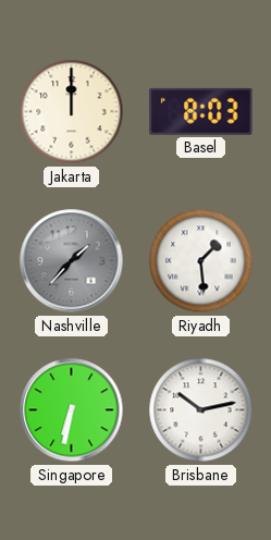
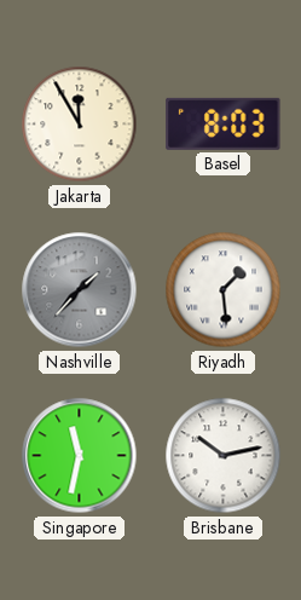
Jakarta: 12:00 -> 11:55
Singapore: 6:32 -> 11:32
